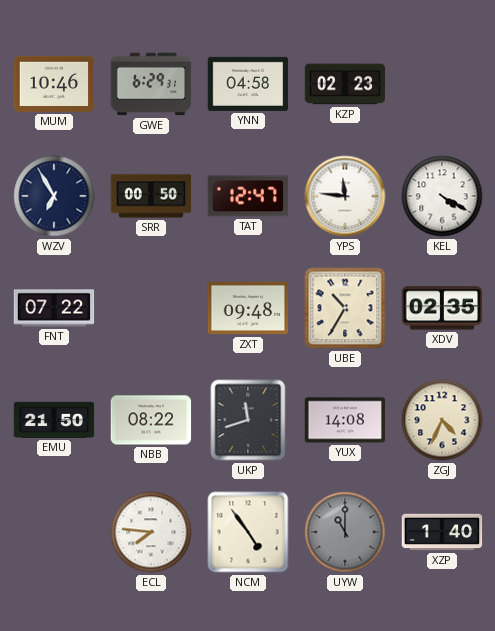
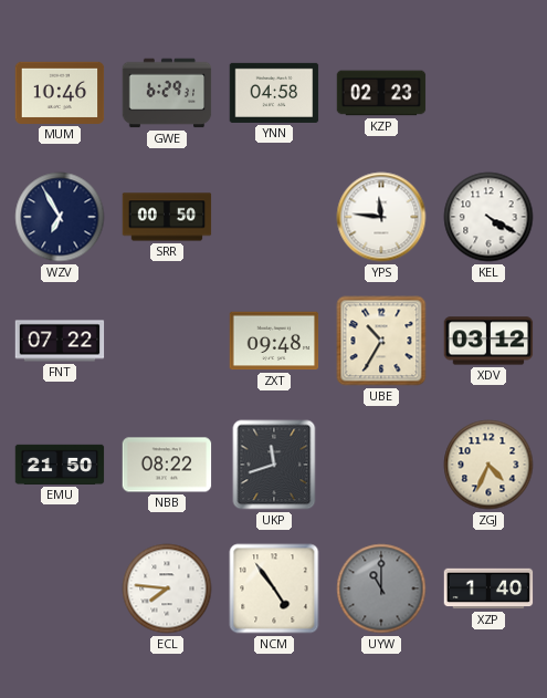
TAT: 12:47 -> none
XDV: 02:35 -> 03:12
YUX: 14:08 -> none
